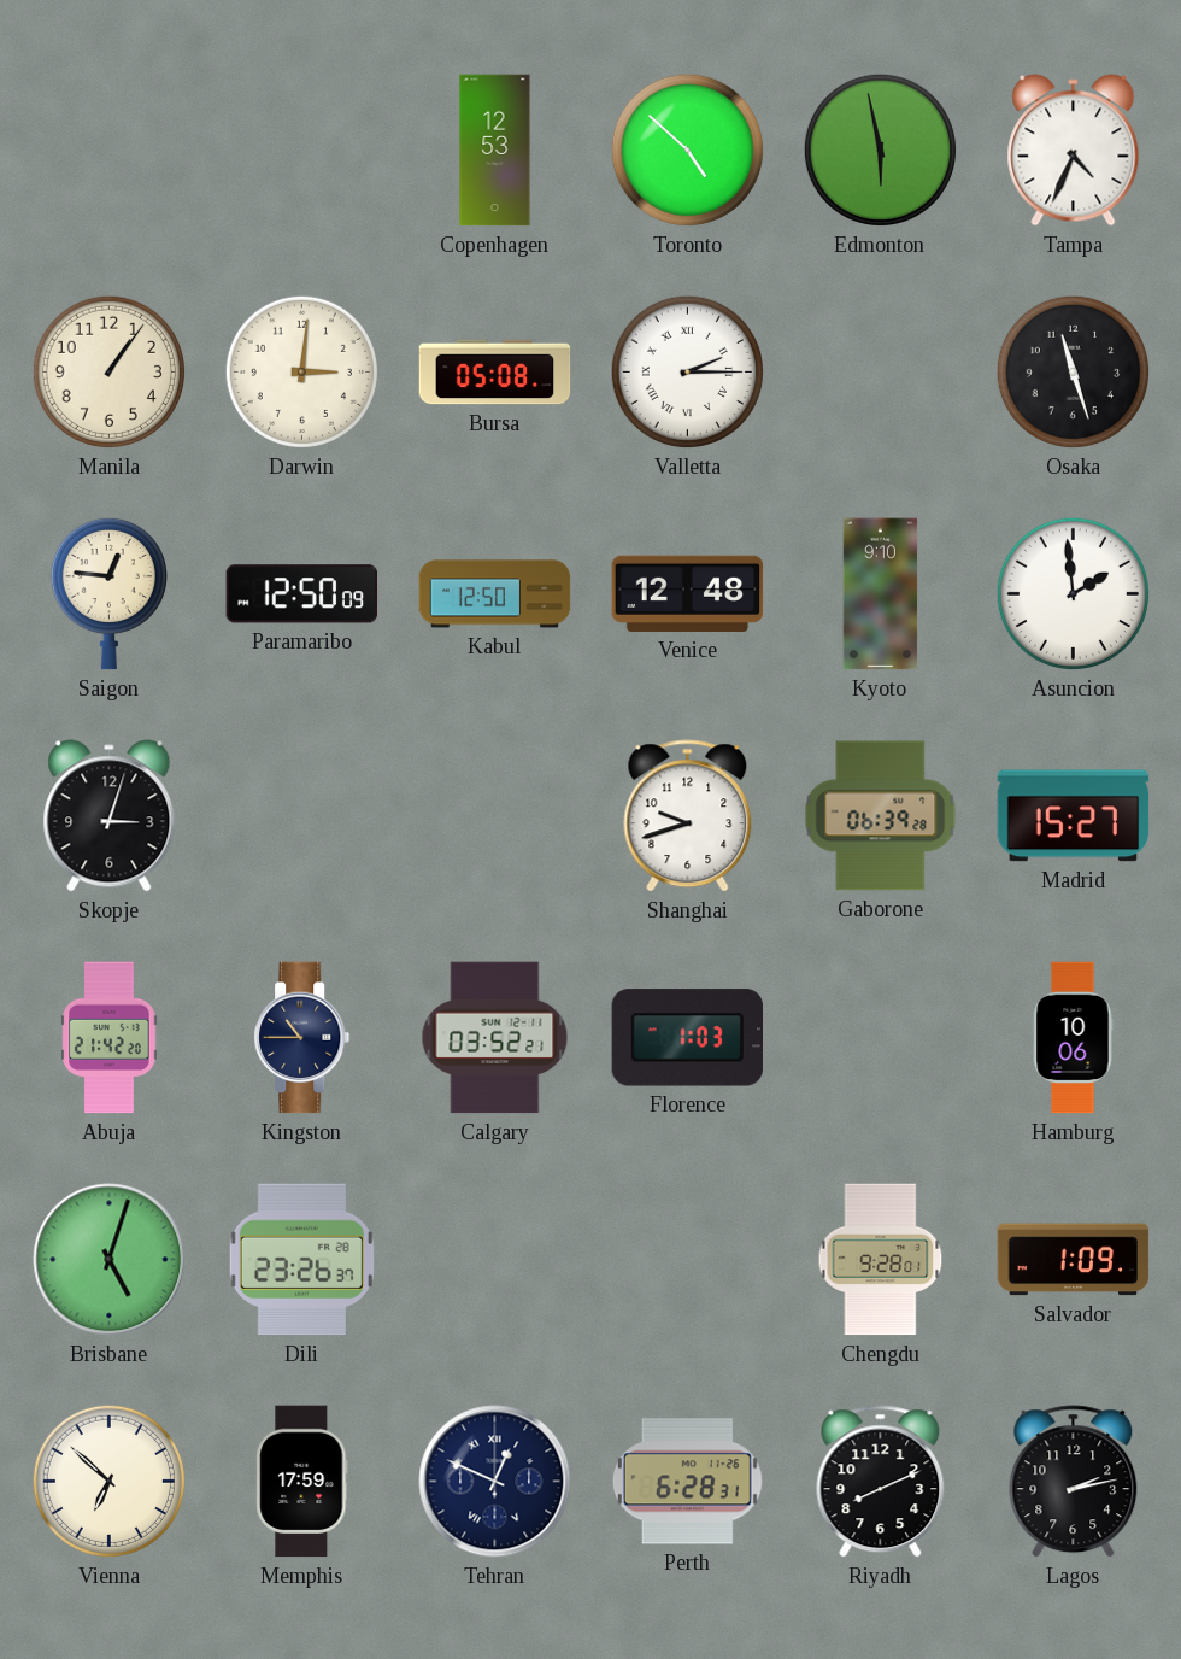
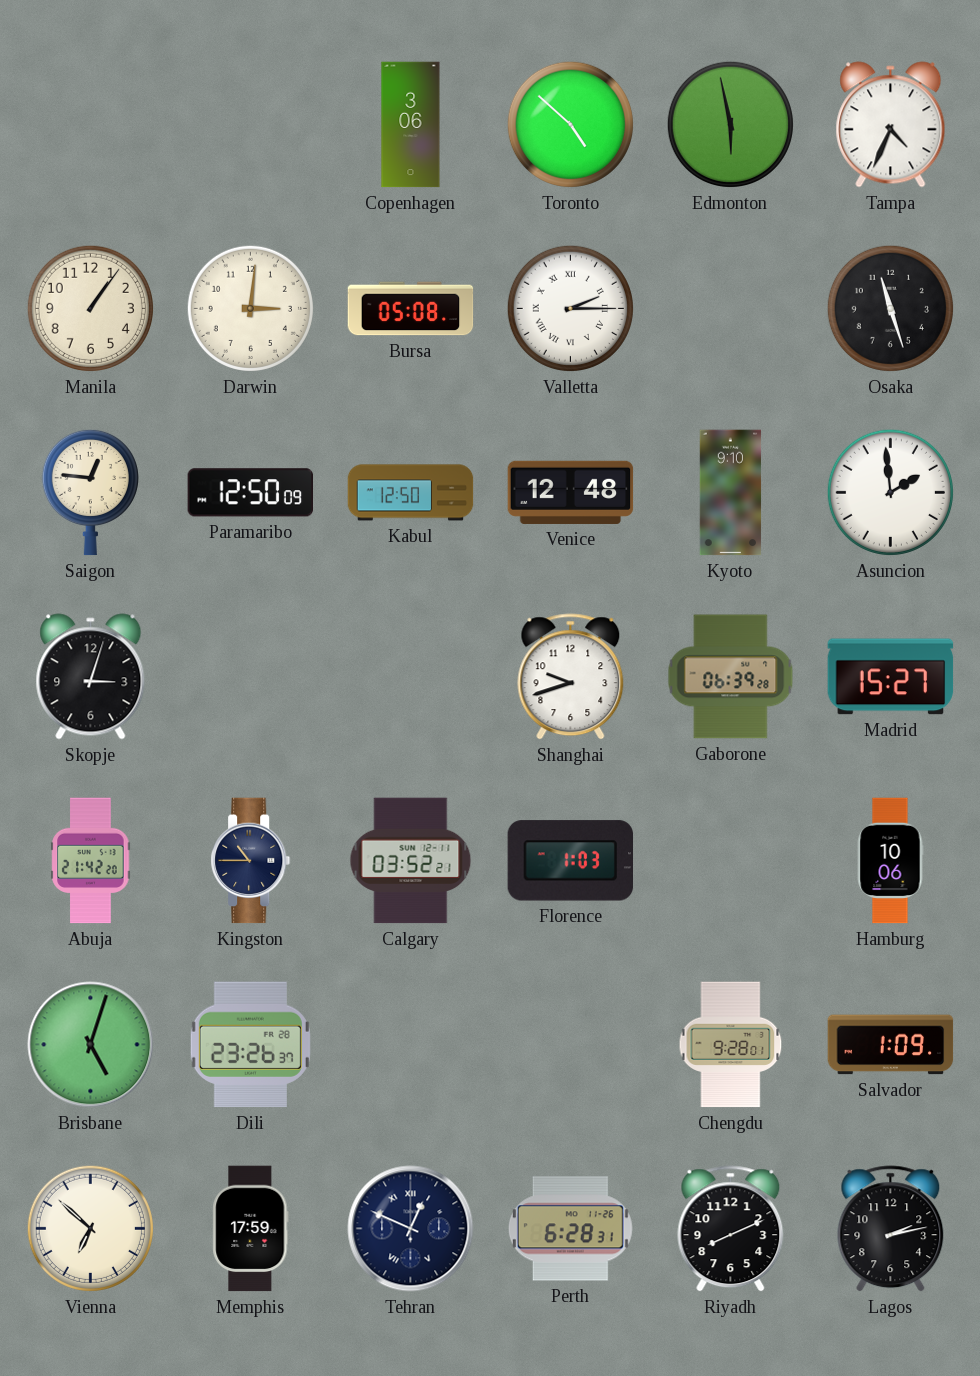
Copenhagen: 12:53 -> 3:06
